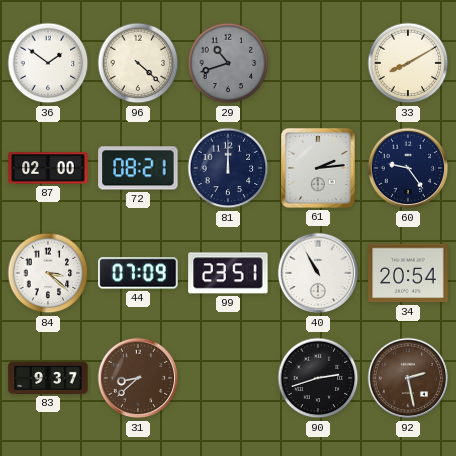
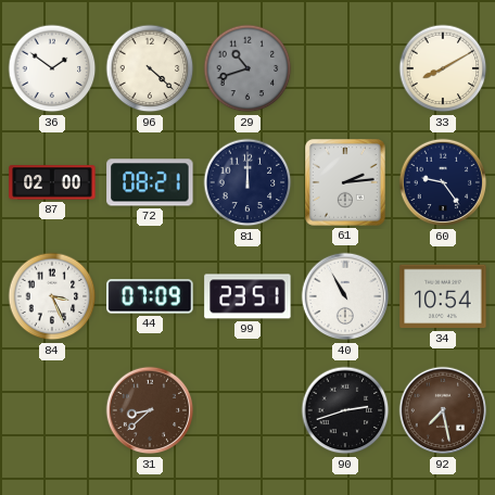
84: 3:22 -> 3:26
34: 20:54 -> 10:54
83: 9:37 -> none
92: 2:28 -> 7:28
